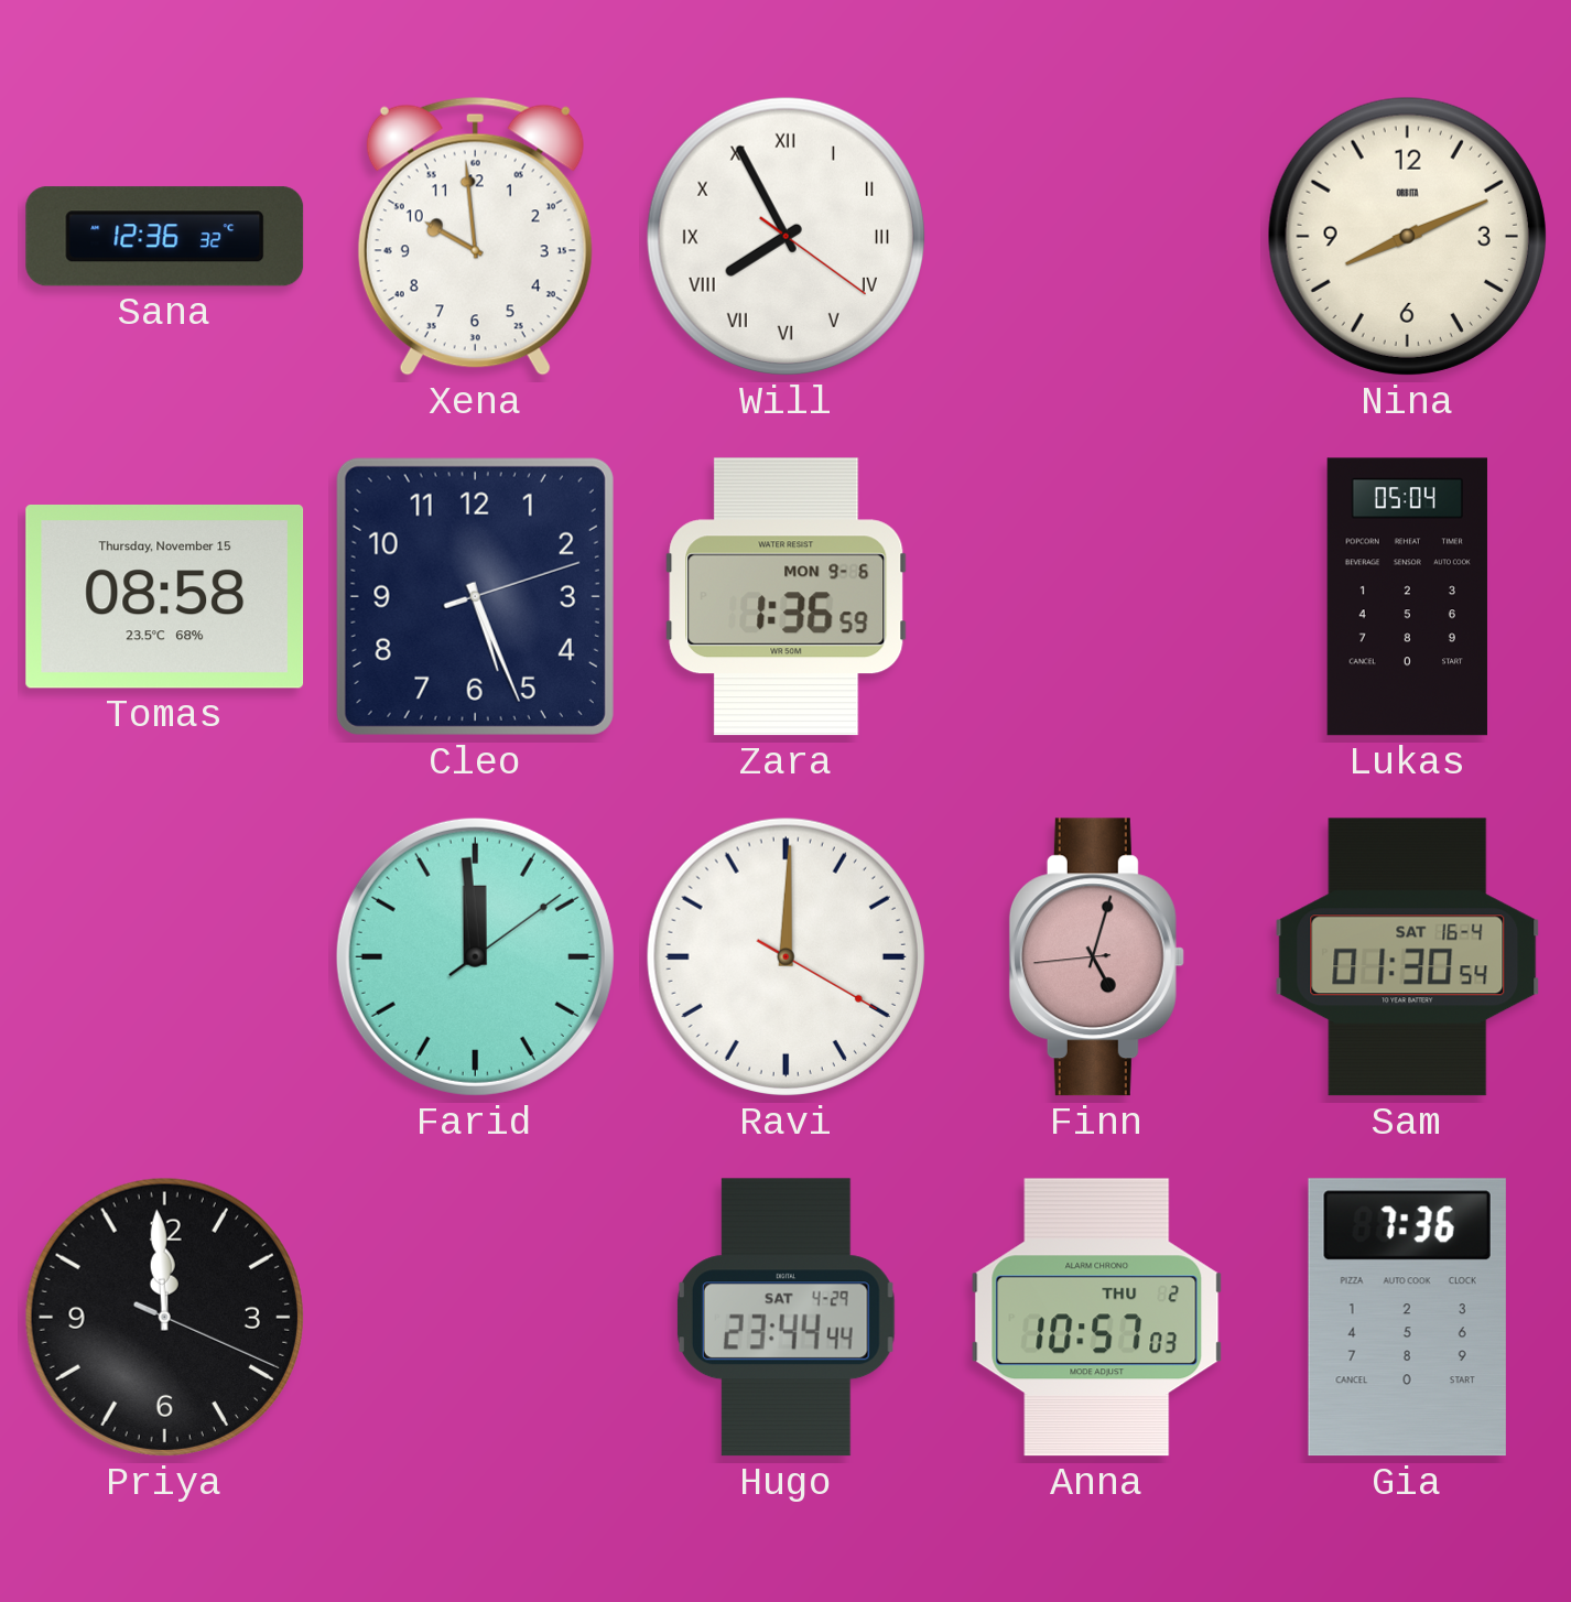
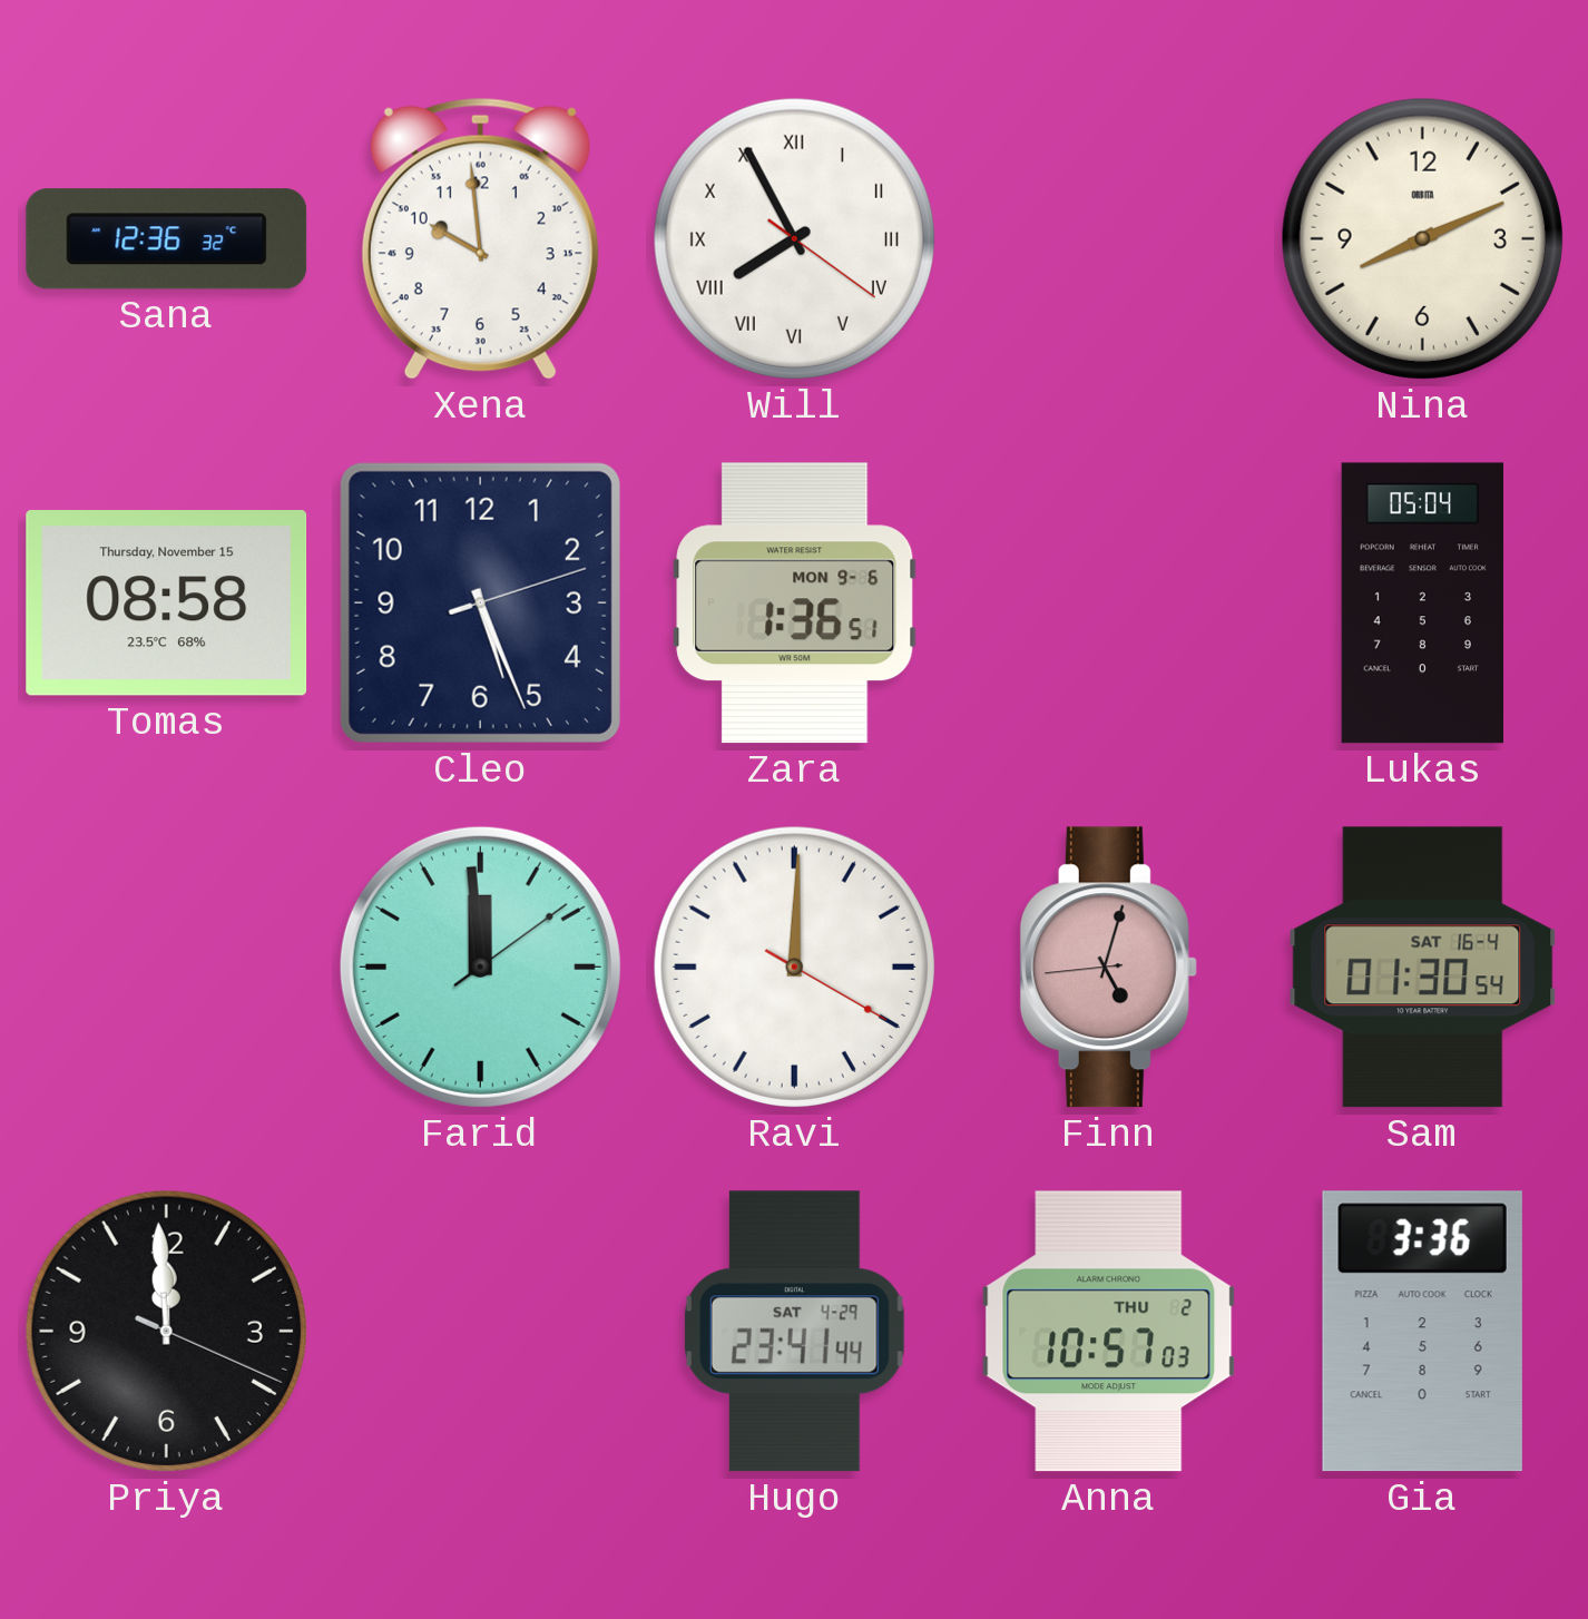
Zara: 1:36:59 -> 1:36:51
Hugo: 23:44 -> 23:41
Gia: 7:36 -> 3:36
